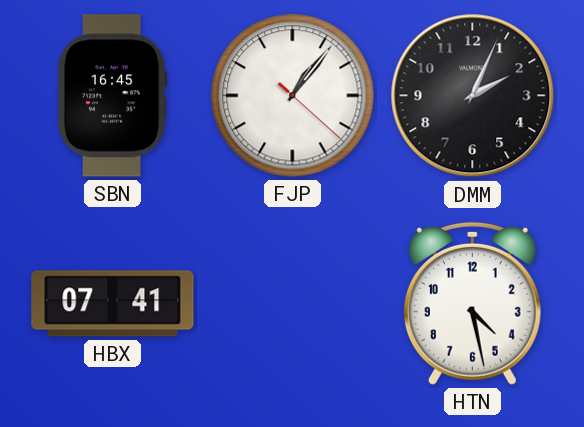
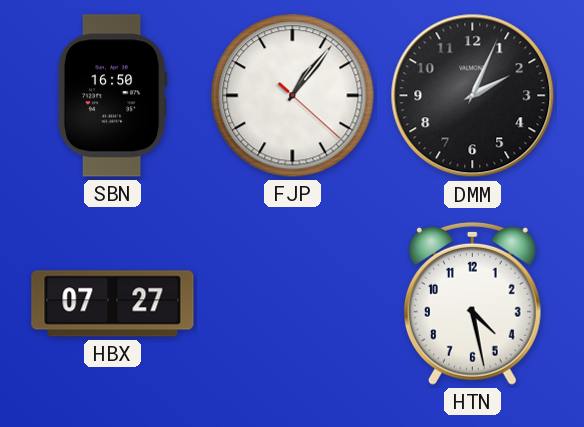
SBN: 16:45 -> 16:50
HBX: 07:41 -> 07:27
